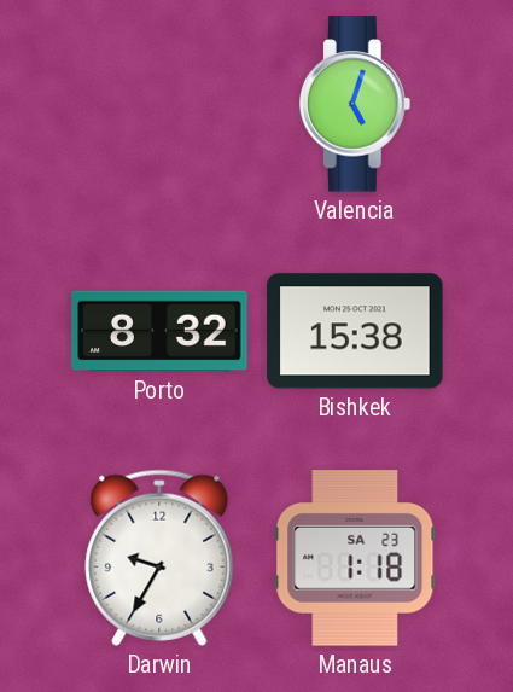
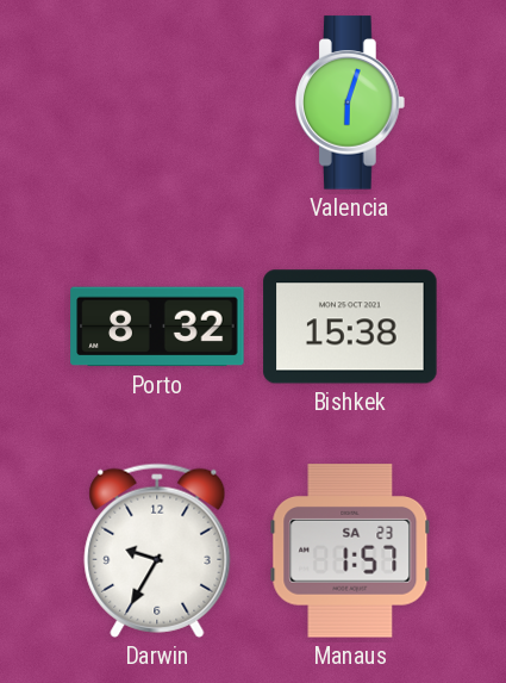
Valencia: 5:03 -> 6:03
Manaus: 1:18 -> 1:57
